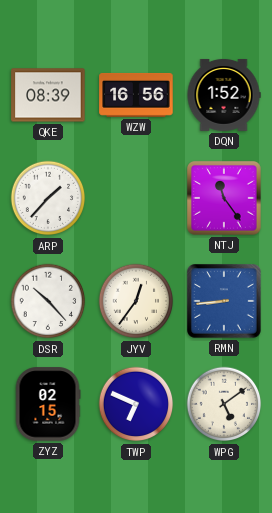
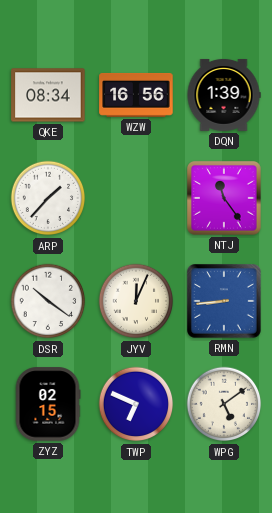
QKE: 08:39 -> 08:34
DQN: 1:52 -> 1:39
DSR: 10:23 -> 10:21
JYV: 12:36 -> 12:04
